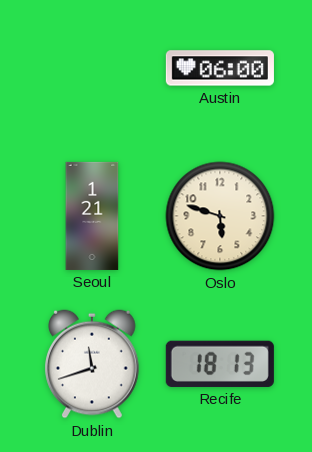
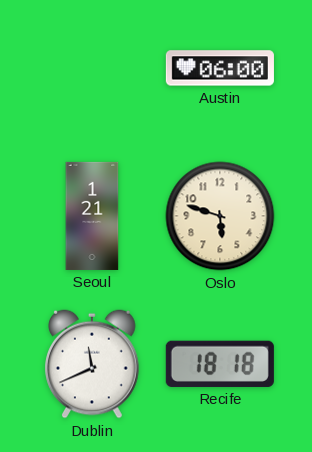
Dublin: 11:42 -> 11:41
Recife: 18:13 -> 18:18
